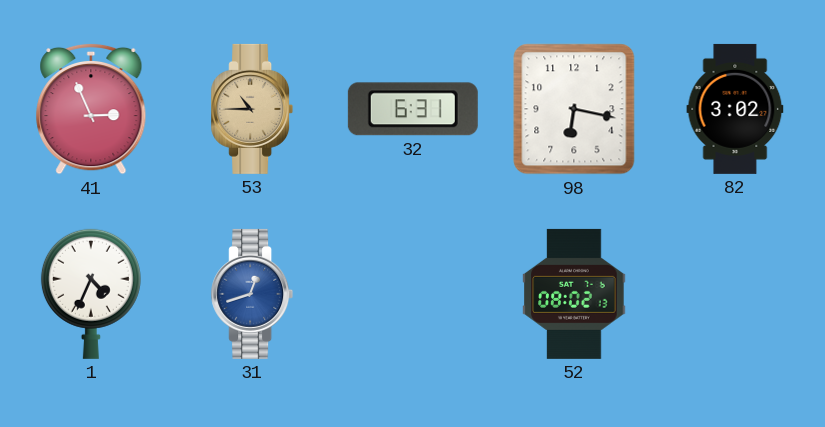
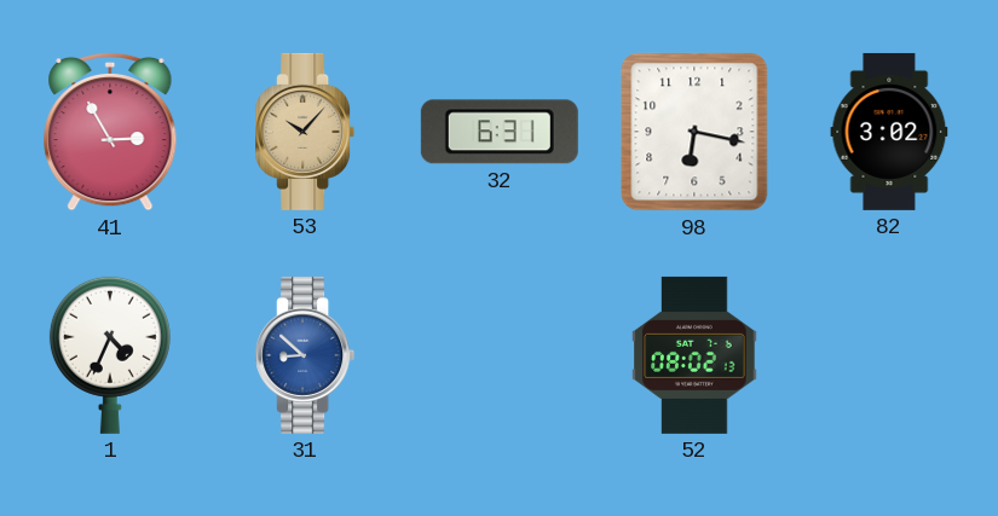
41: 2:56 -> 2:55
53: 10:45 -> 10:07
31: 12:42 -> 8:52
